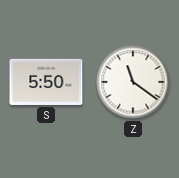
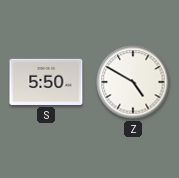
Z: 11:21 -> 4:50
